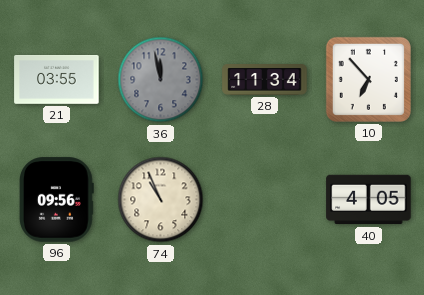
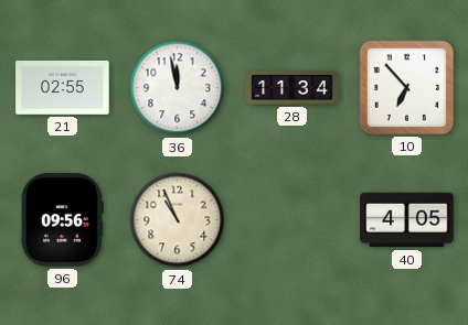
21: 03:55 -> 02:55
36 dial: grey -> white
